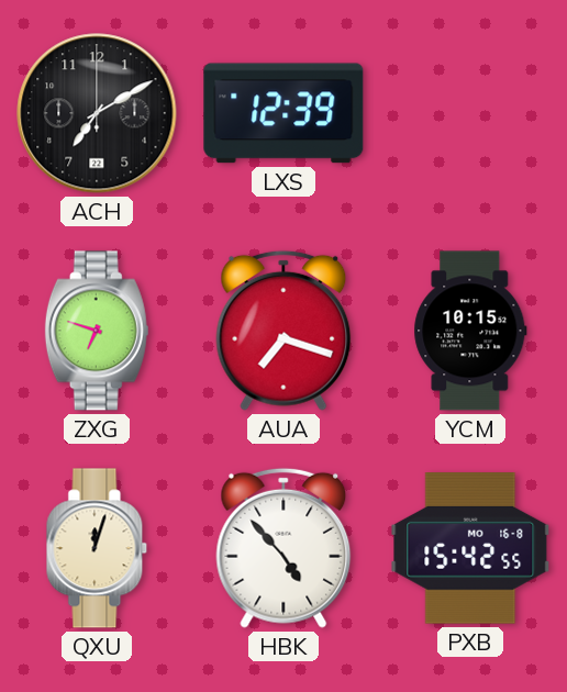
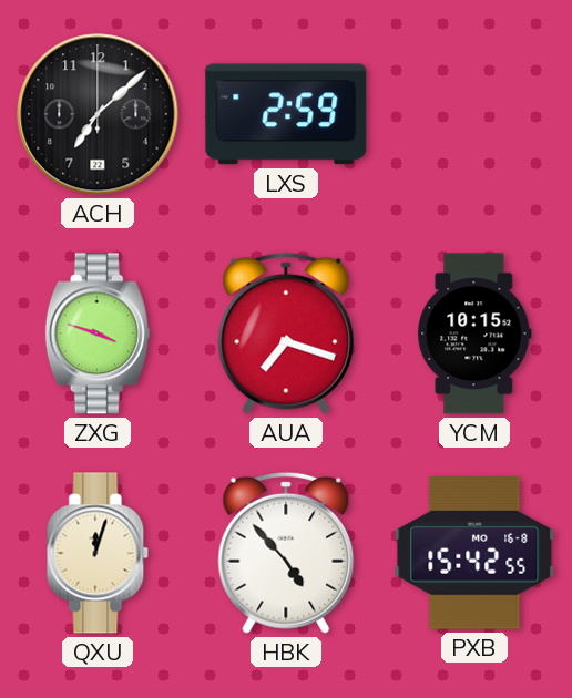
ACH: 7:10 -> 7:08
LXS: 12:39 -> 2:59
ZXG: 6:48 -> 3:48
